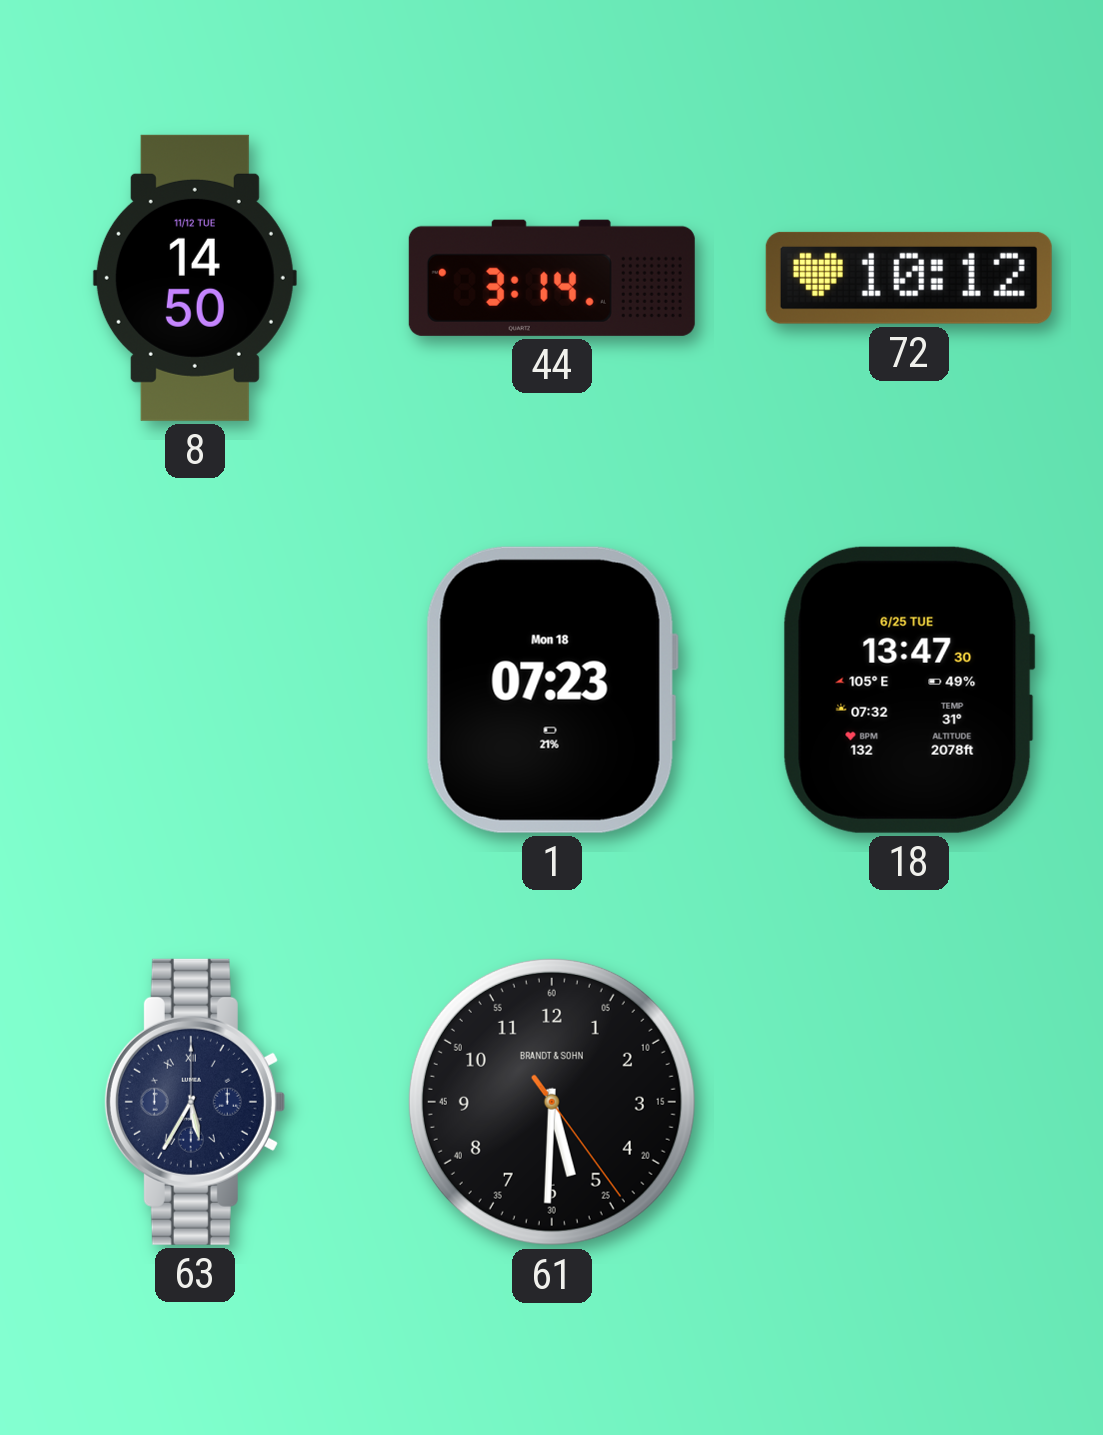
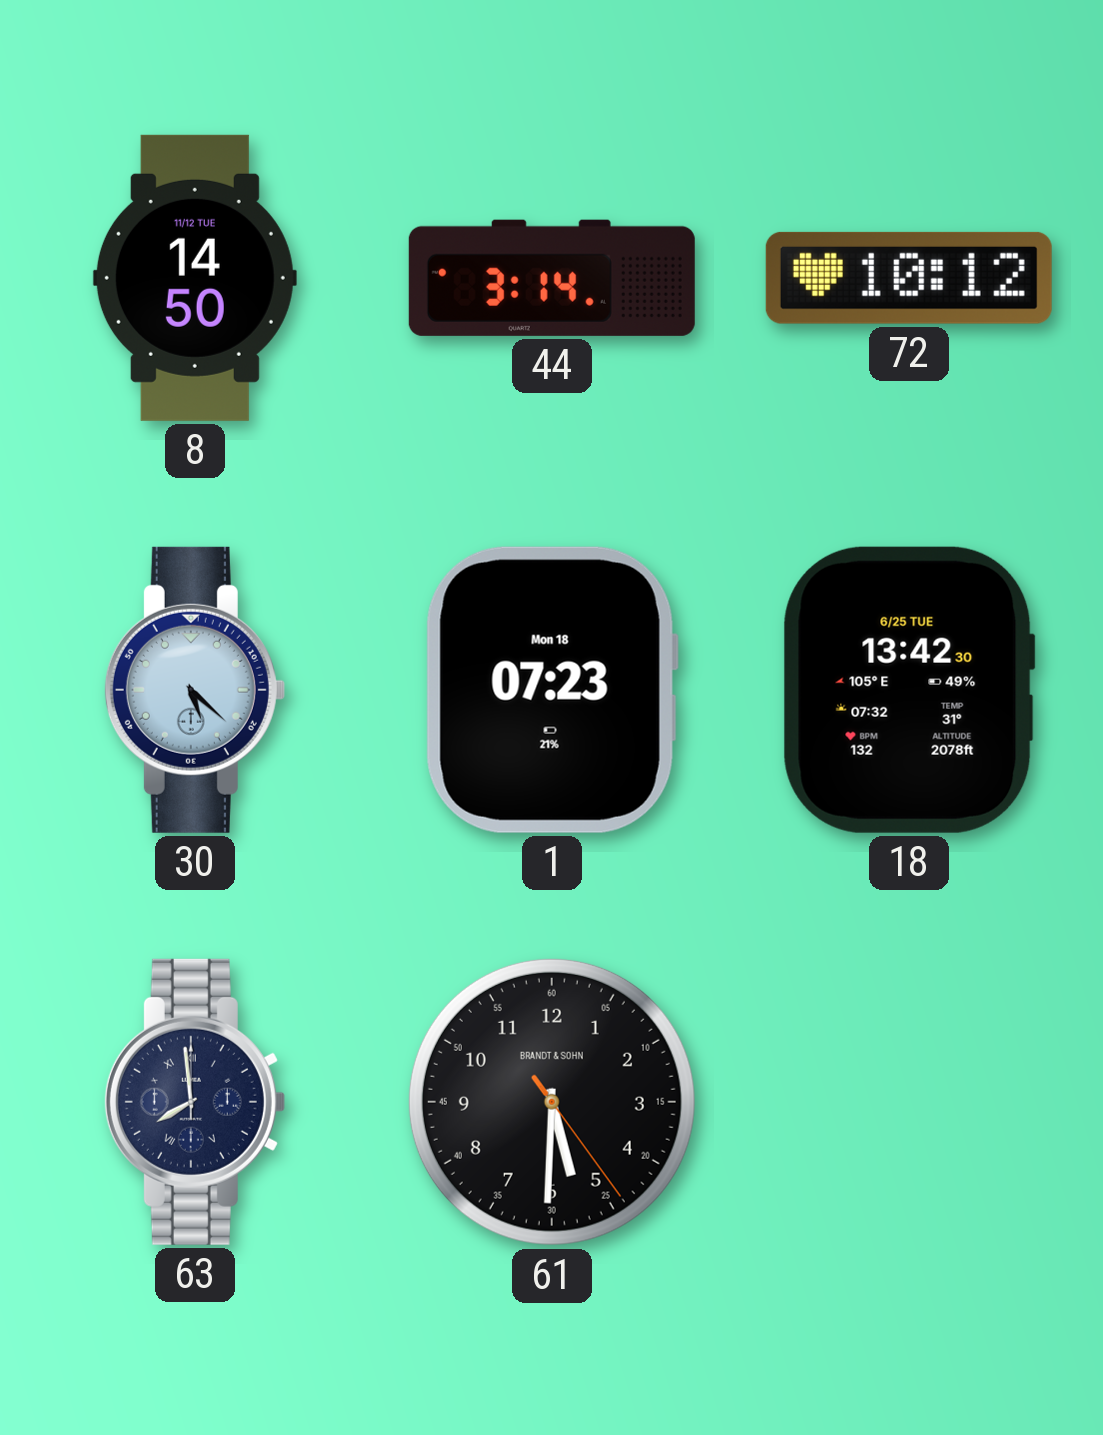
30: none -> 5:22
18: 13:47 -> 13:42
63: 5:35 -> 7:59
